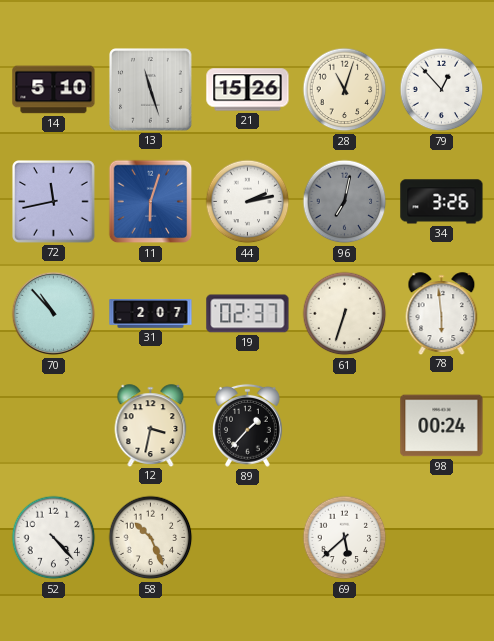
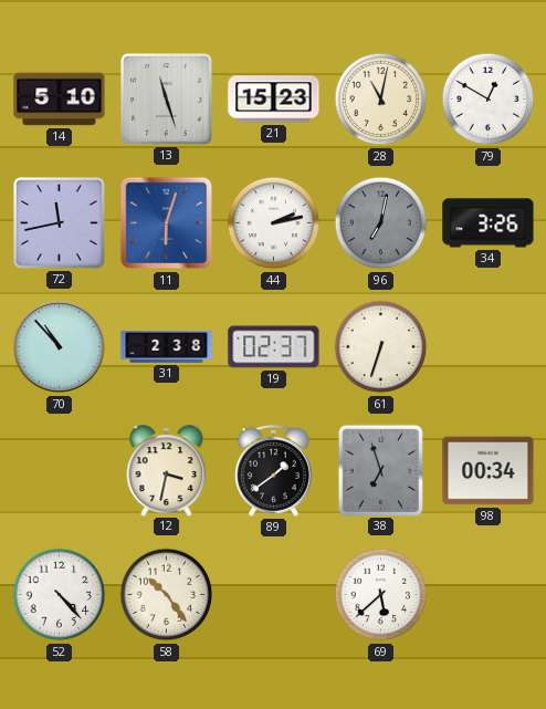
21: 15:26 -> 15:23
28: 11:03 -> 11:02
79: 12:53 -> 12:50
31: 2:07 -> 2:38
78: 5:59 -> none
89: 1:37 -> 1:39
38: none -> 6:57
98: 00:24 -> 00:34
58: 10:26 -> 10:24
